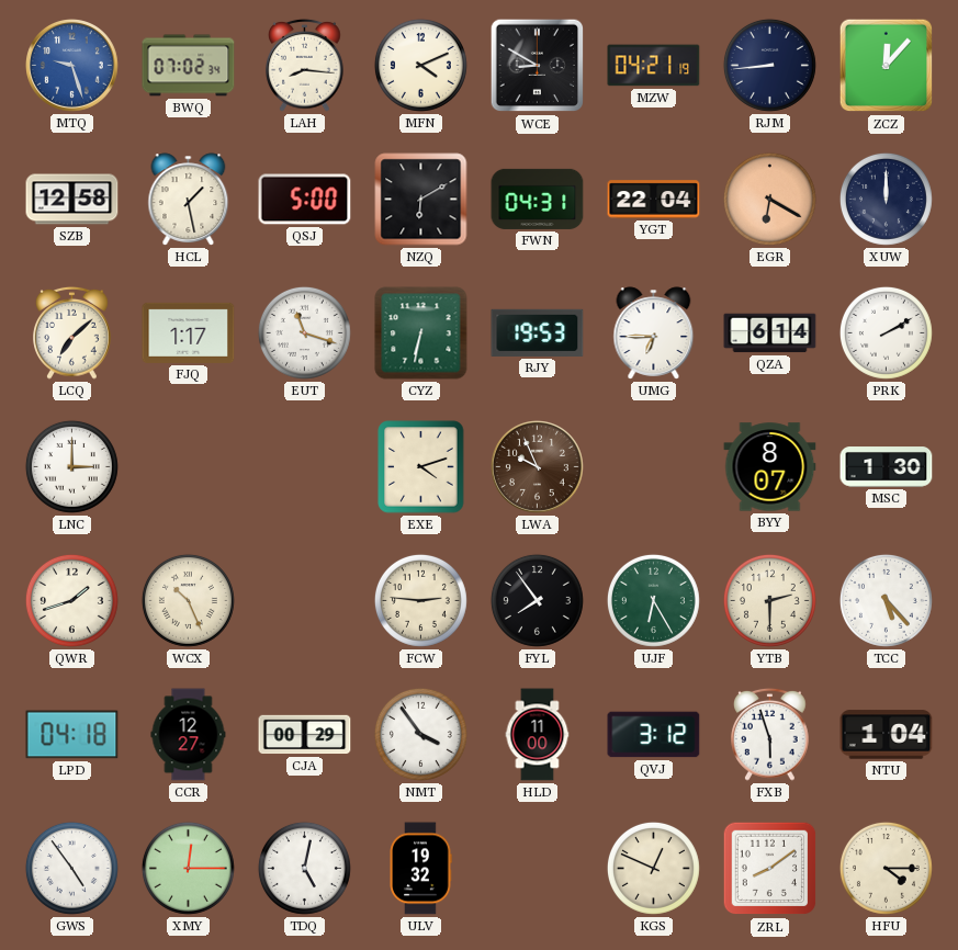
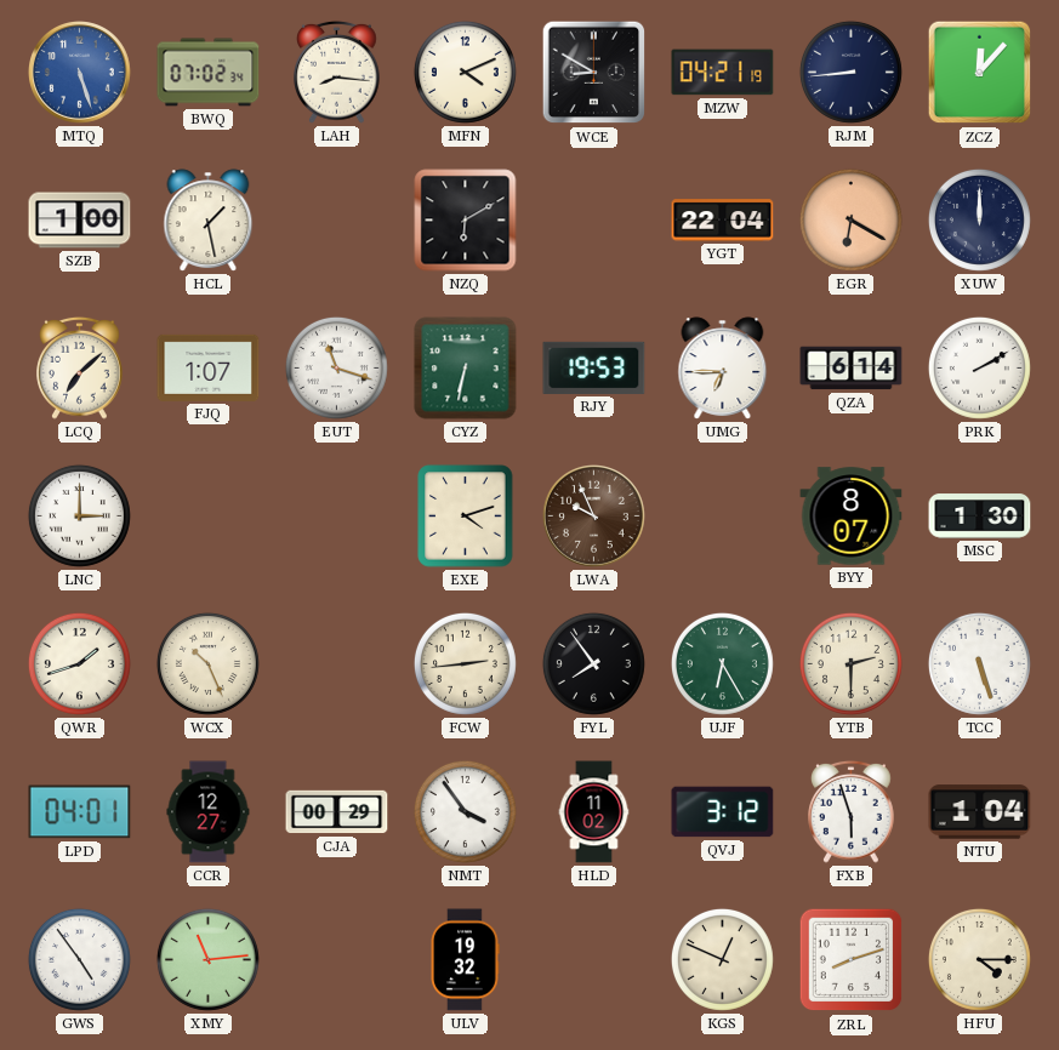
MTQ: 9:27 -> 5:27
SZB: 12:58 -> 1:00
QSJ: 5:00 -> none
FWN: 04:31 -> none
FJQ: 1:17 -> 1:07
FCW: 2:46 -> 2:44
TCC: 5:23 -> 5:27
LPD: 04:18 -> 04:01
HLD: 11:00 -> 11:02
XMY: 12:15 -> 11:14
TDQ: 5:02 -> none
ZRL: 8:09 -> 8:12
